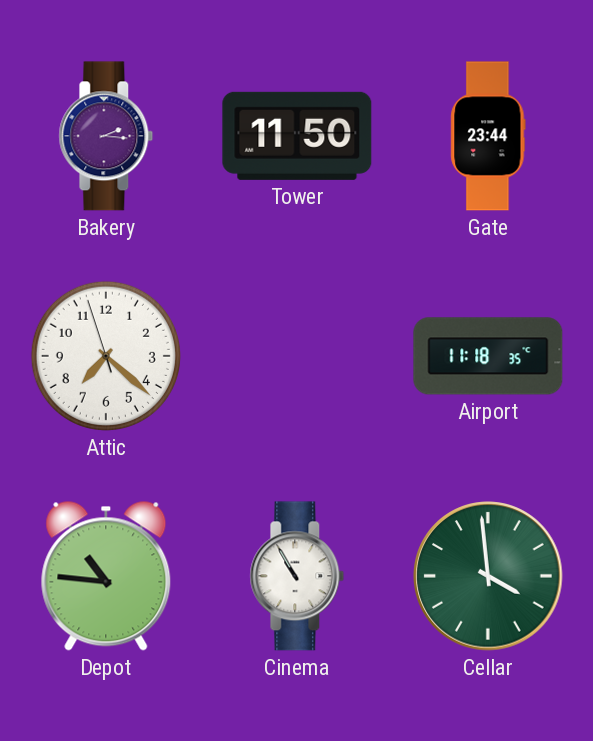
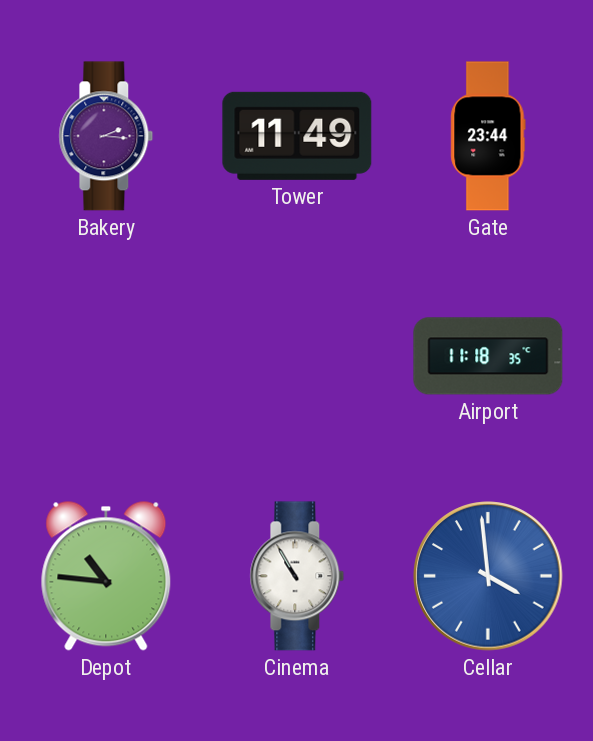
Tower: 11:50 -> 11:49
Attic: 7:21 -> none
Cellar dial: green -> blue
